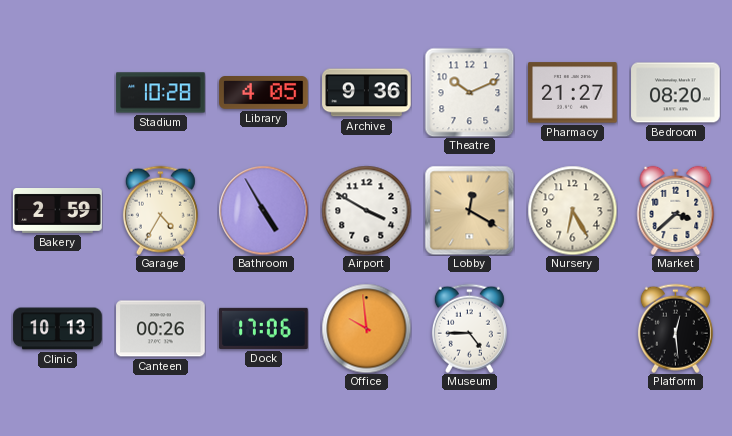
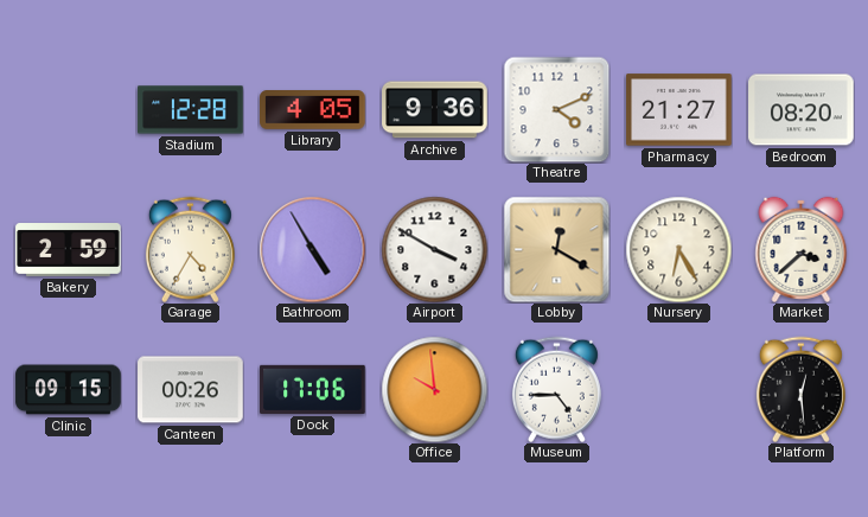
Stadium: 10:28 -> 12:28
Theatre: 10:11 -> 4:11
Clinic: 10:13 -> 09:15
